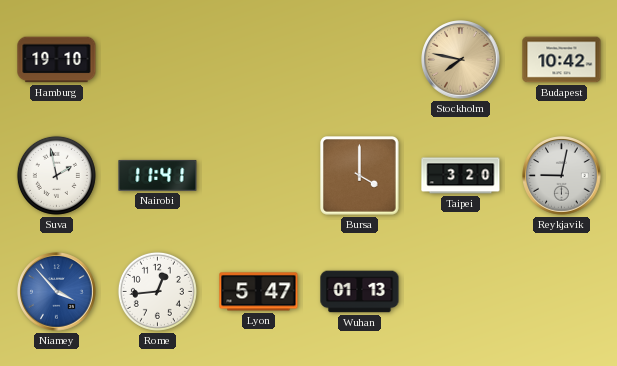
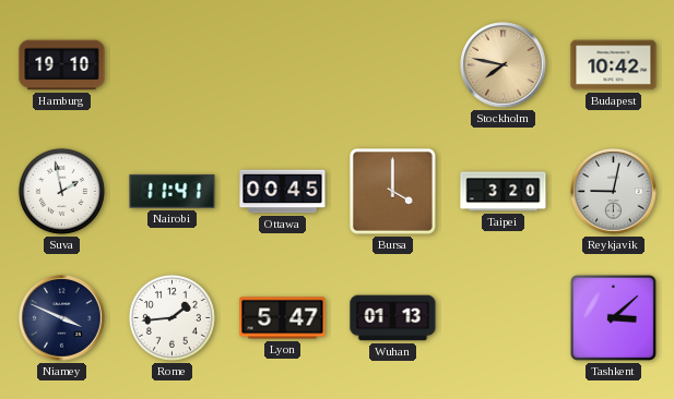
Ottawa: none -> 00:45
Niamey: 3:53 -> 3:49
Niamey dial: blue -> navy
Rome: 12:44 -> 1:44
Tashkent: none -> 3:08
